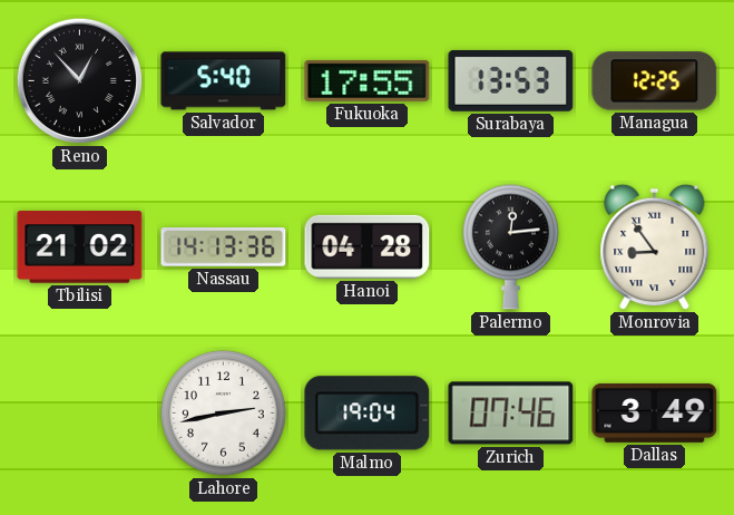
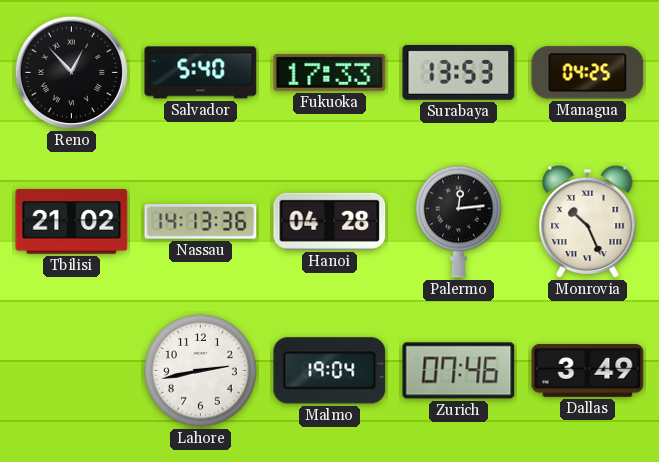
Fukuoka: 17:55 -> 17:33
Managua: 12:25 -> 04:25
Monrovia: 8:54 -> 10:26
